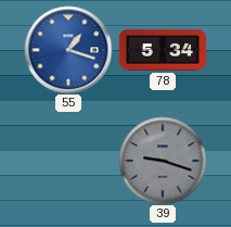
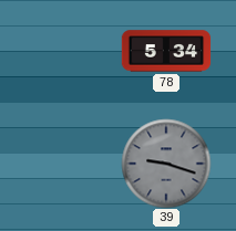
55: 1:18 -> none
